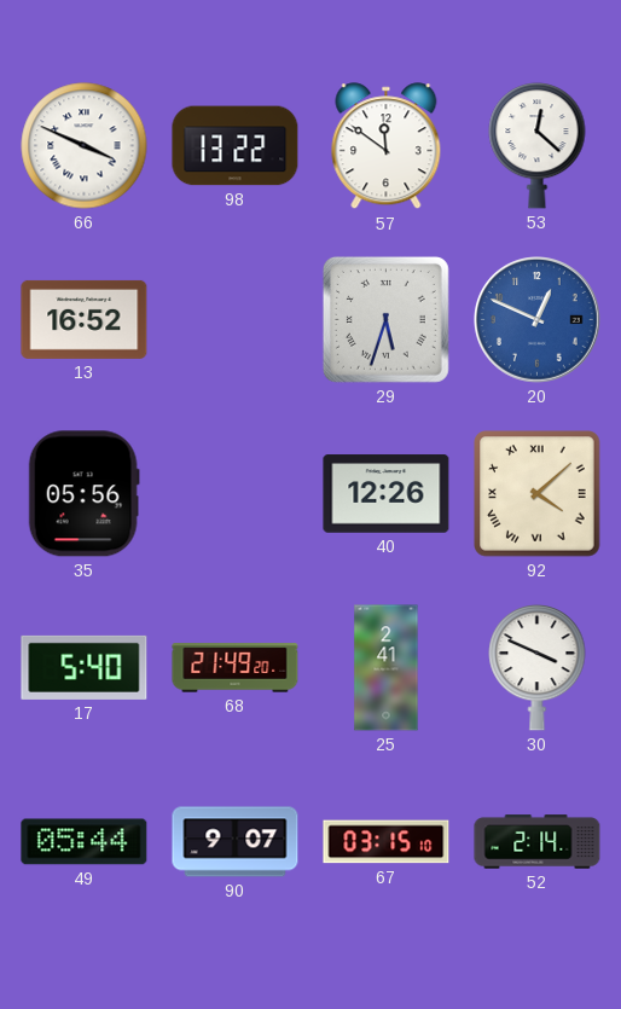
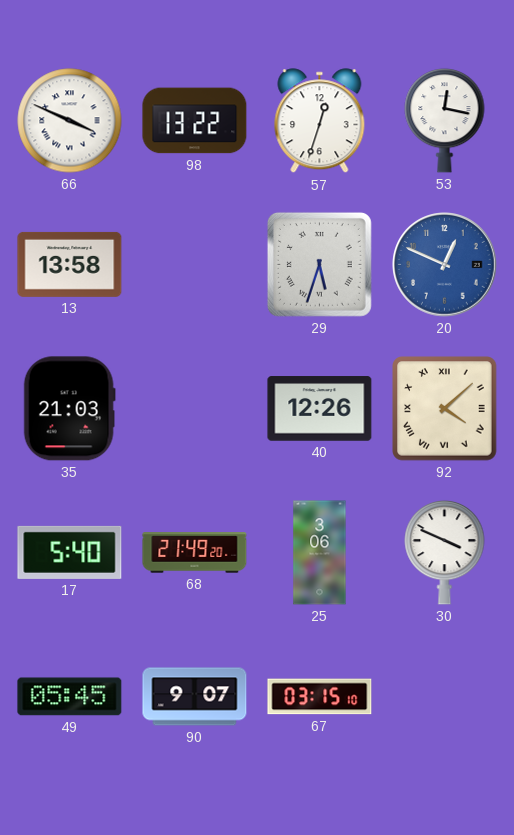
57: 11:51 -> 12:33
53: 12:22 -> 12:17
13: 16:52 -> 13:58
35: 05:56 -> 21:03
25: 2:41 -> 3:06
49: 05:44 -> 05:45
52: 2:14 -> none
